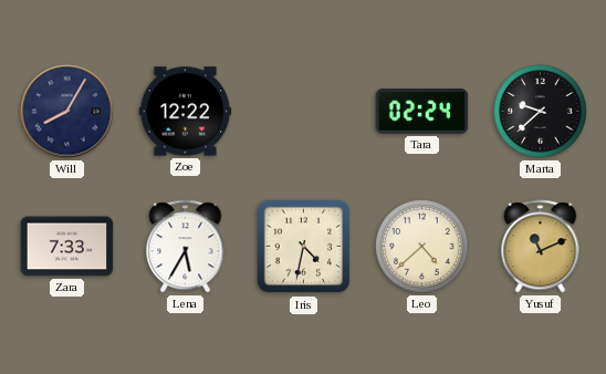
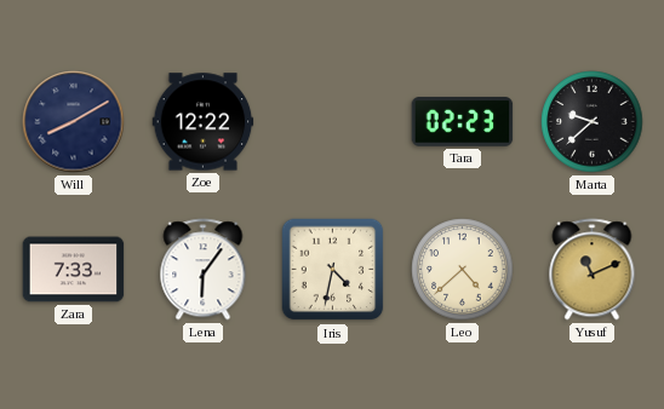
Will: 8:05 -> 8:10
Tara: 02:24 -> 02:23
Lena: 5:35 -> 6:06
